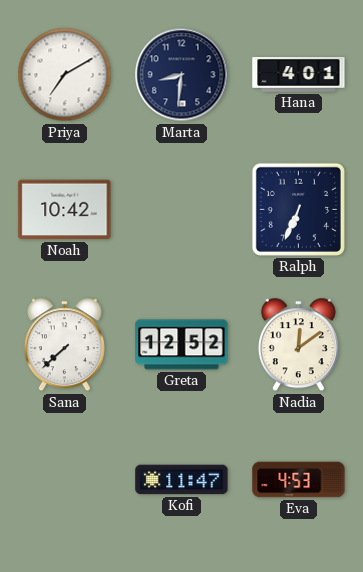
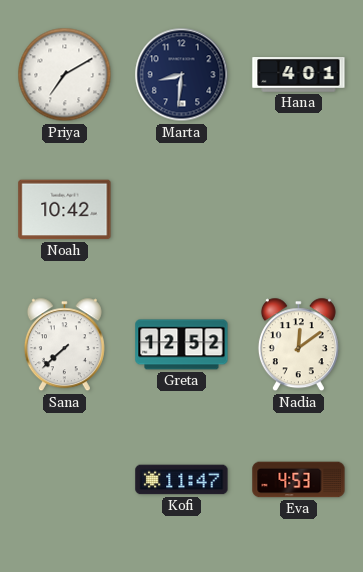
Ralph: 6:34 -> none
